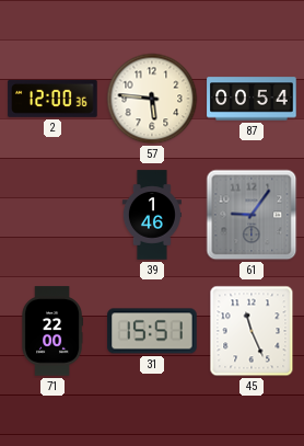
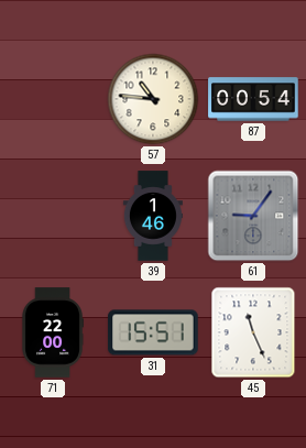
2: 12:00 -> none
57: 5:46 -> 10:46
